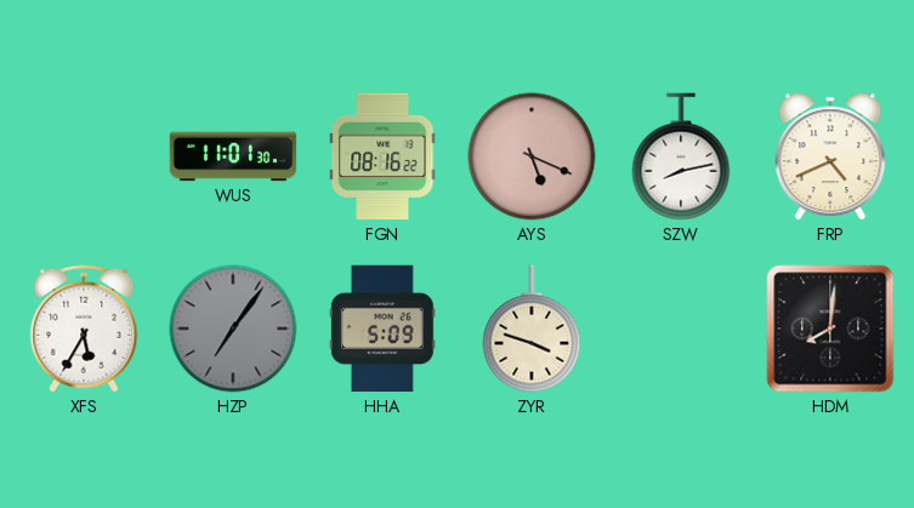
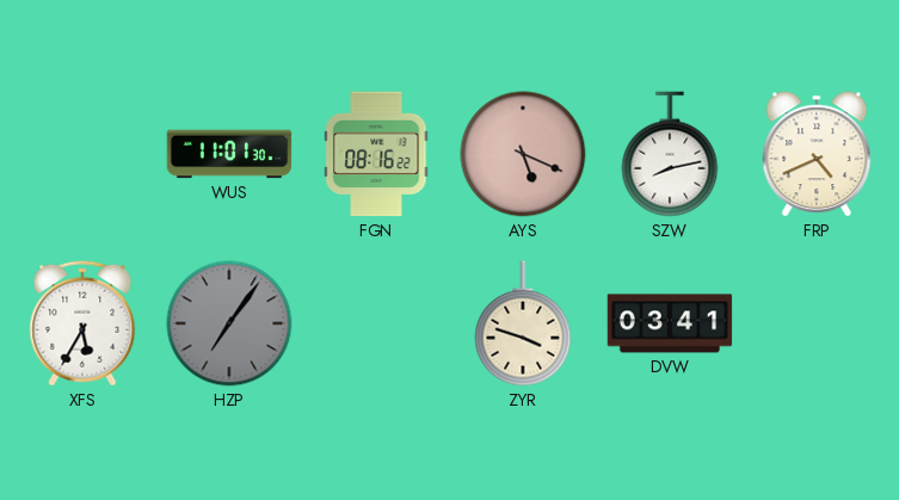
HHA: 5:09 -> none
DVW: none -> 03:41
HDM: 8:01 -> none
